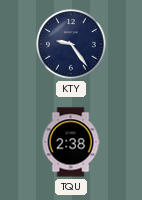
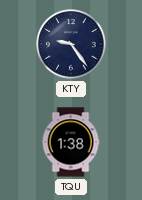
TQU: 2:38 -> 1:38
